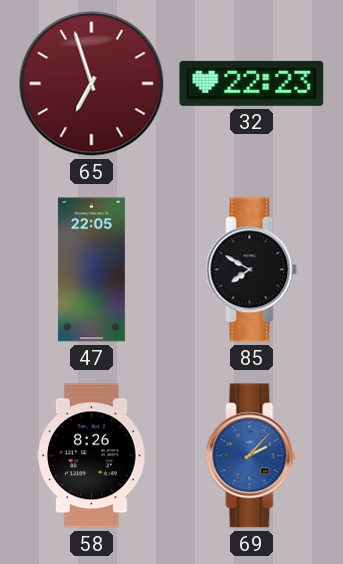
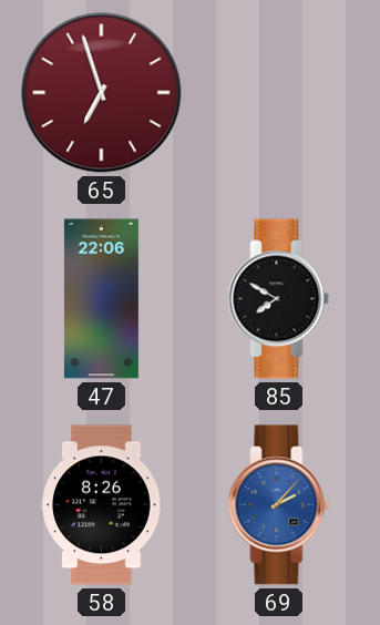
32: 22:23 -> none
47: 22:05 -> 22:06
